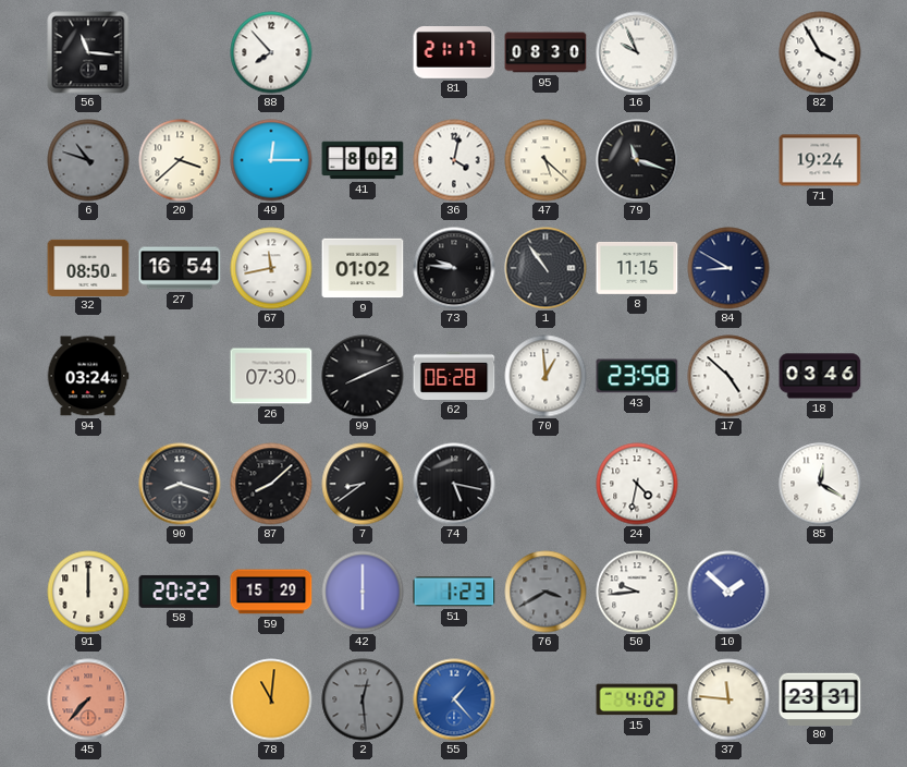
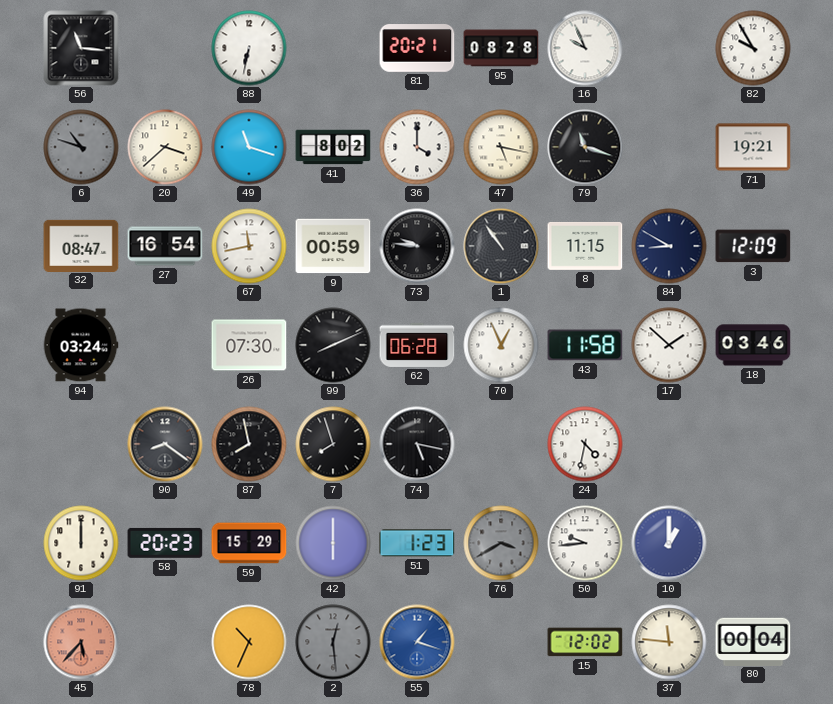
88: 7:53 -> 6:32
81: 21:17 -> 20:21
95: 08:30 -> 08:28
82: 3:55 -> 9:55
49: 12:15 -> 11:18
36: 4:02 -> 4:00
47: 5:22 -> 5:17
71: 19:24 -> 19:21
32: 08:50 -> 08:47
9: 01:02 -> 00:59
3: none -> 12:09
70: 12:59 -> 12:56
43: 23:58 -> 11:58
17: 4:52 -> 1:52
90: 8:18 -> 8:21
87: 8:08 -> 7:58
7: 8:39 -> 7:57
85: 12:20 -> none
58: 20:22 -> 20:23
10: 1:52 -> 1:00
45: 7:37 -> 5:37
78: 11:01 -> 10:34
55: 1:23 -> 1:18
15: 4:02 -> 12:02
80: 23:31 -> 00:04
